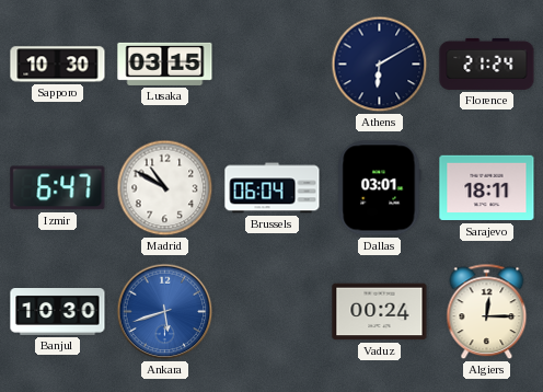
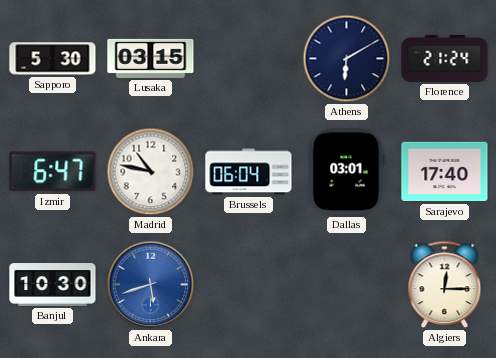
Sapporo: 10:30 -> 5:30
Madrid: 10:50 -> 10:47
Sarajevo: 18:11 -> 17:40
Vaduz: 00:24 -> none
